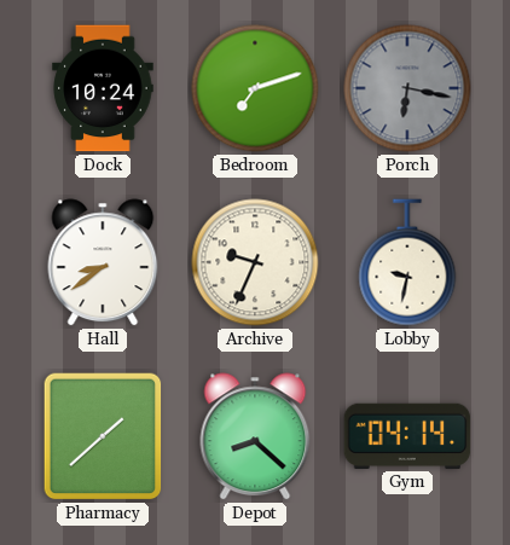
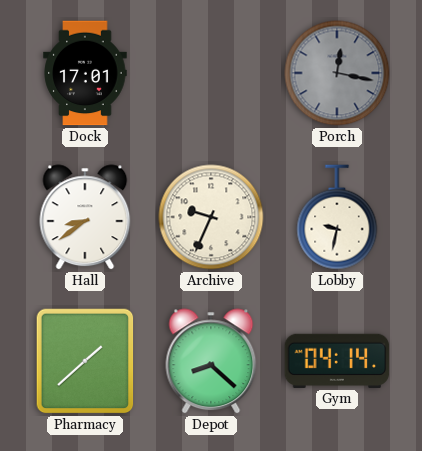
Dock: 10:24 -> 17:01
Bedroom: 7:12 -> none
Porch: 6:17 -> 12:17
